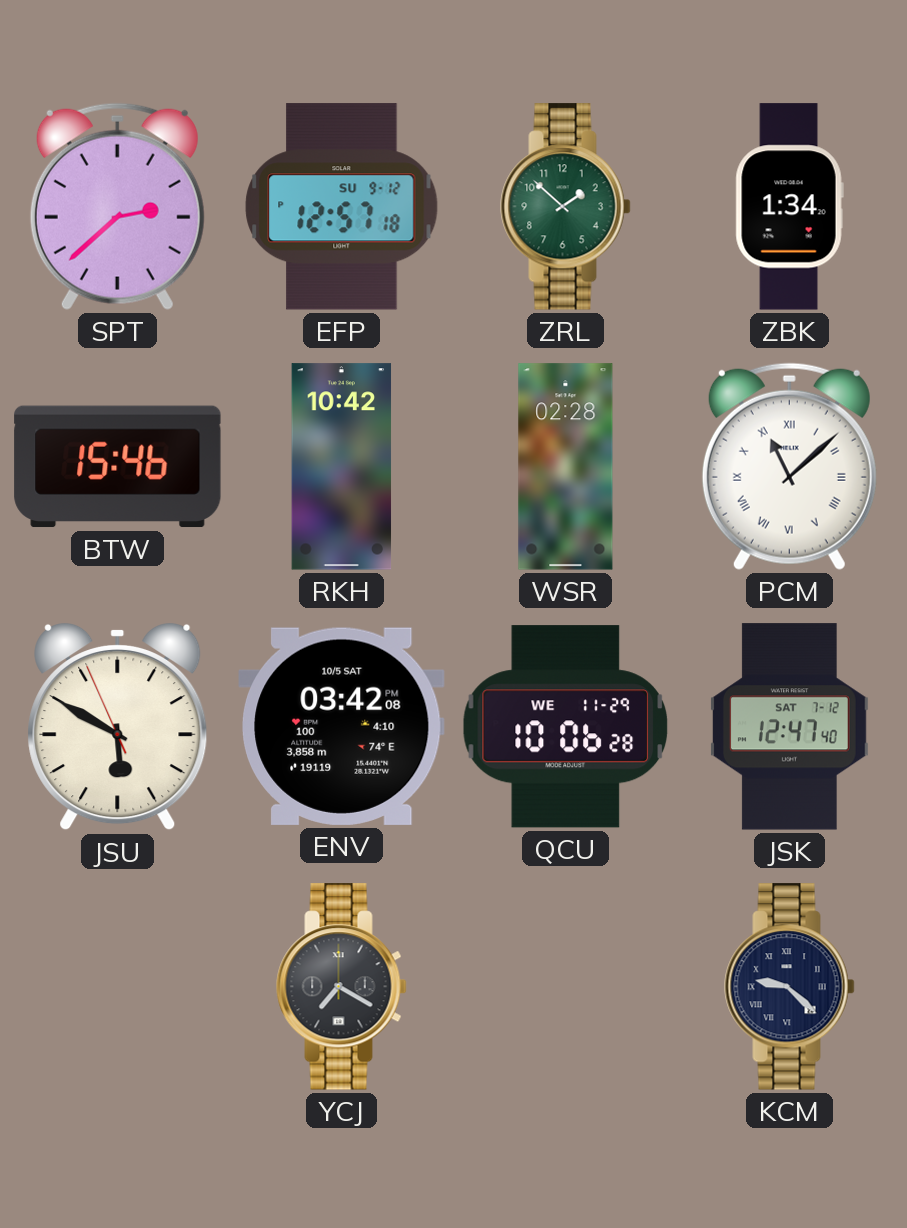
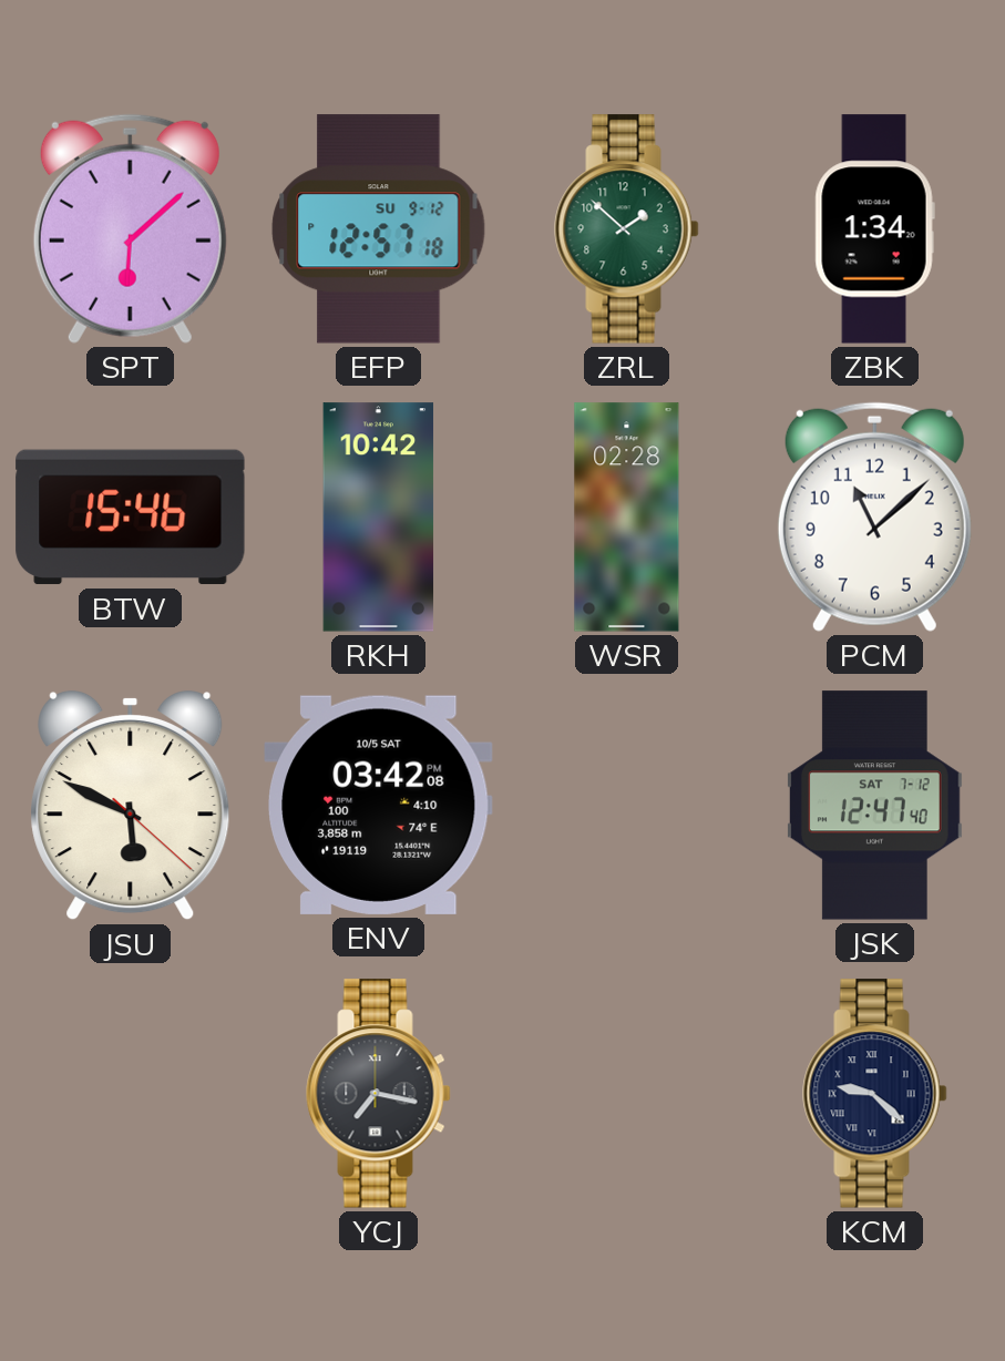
SPT: 2:38 -> 6:08
PCM numerals: Roman -> Arabic
JSU: 5:49:56 -> 5:49:22
QCU: 10:06 -> none
YCJ: 7:20 -> 7:17
